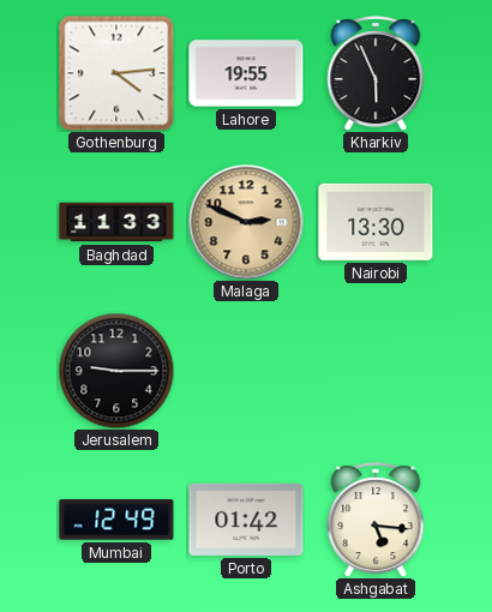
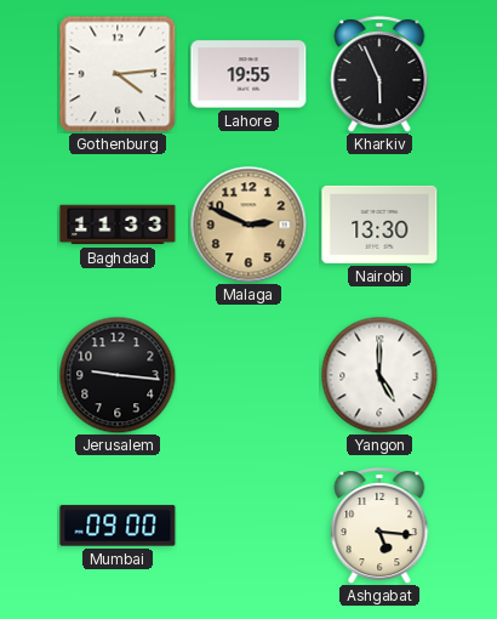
Jerusalem: 9:15 -> 9:16
Yangon: none -> 5:00
Mumbai: 12:49 -> 09:00
Porto: 01:42 -> none
